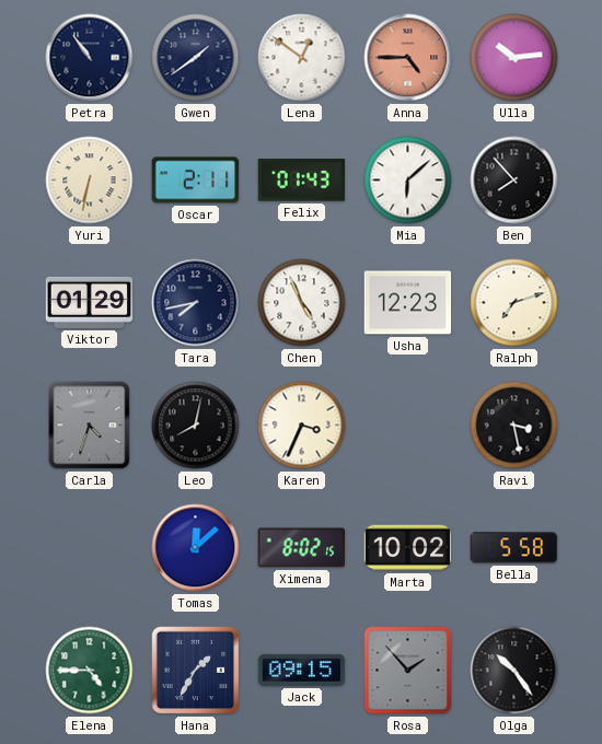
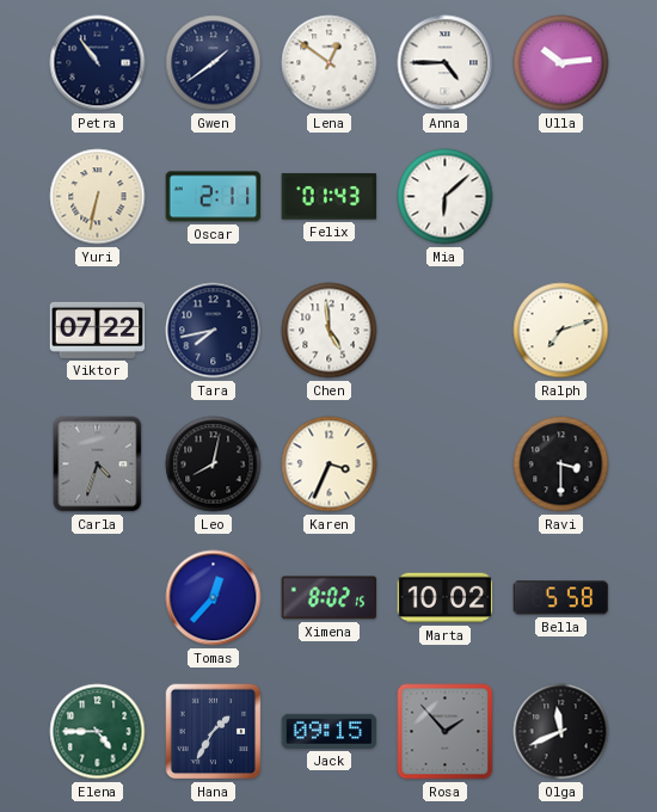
Anna dial: salmon -> white
Ben: 7:53 -> none
Viktor: 01:29 -> 07:22
Chen: 4:56 -> 4:59
Usha: 12:23 -> none
Ravi: 3:28 -> 3:30
Tomas: 12:08 -> 12:37
Olga: 10:24 -> 11:41
